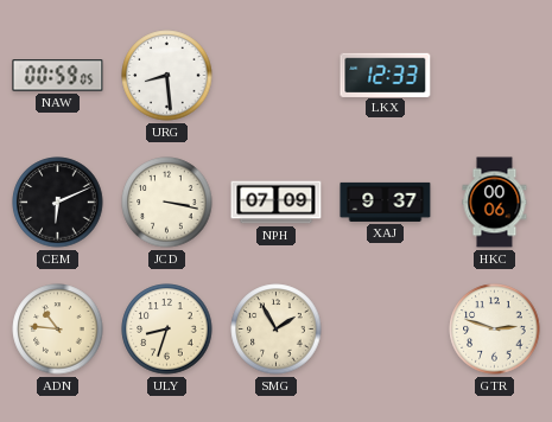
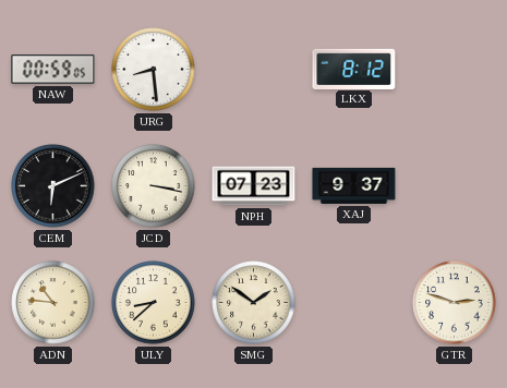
LKX: 12:33 -> 8:12
NPH: 07:09 -> 07:23
HKC: 00:06 -> none
ULY: 8:33 -> 8:38
SMG: 1:55 -> 1:51
